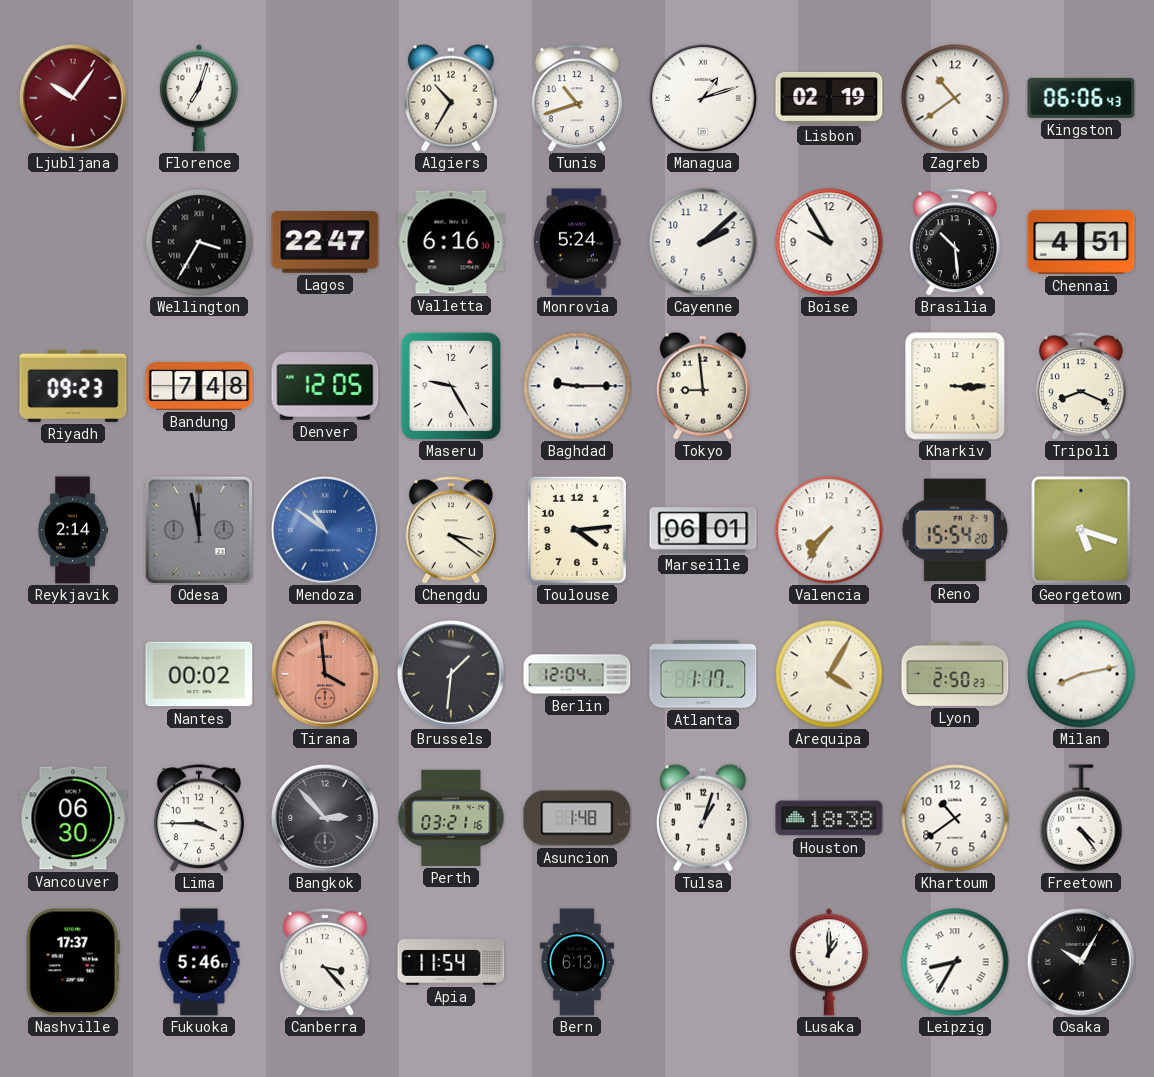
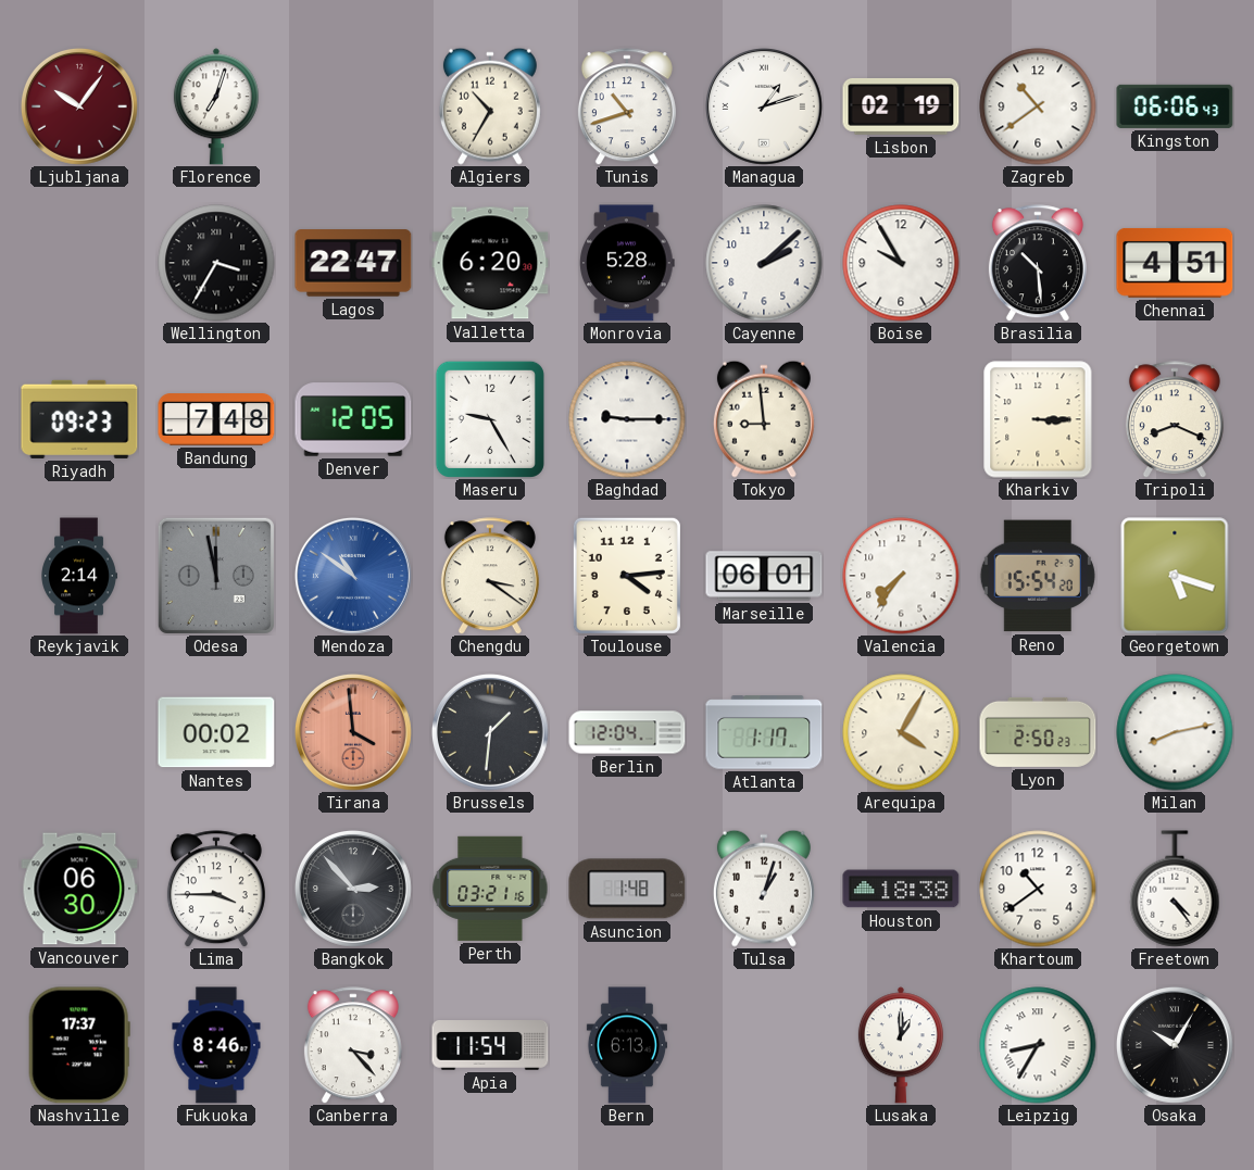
Valletta: 6:16 -> 6:20
Monrovia: 5:24 -> 5:28
Fukuoka: 5:46 -> 8:46
